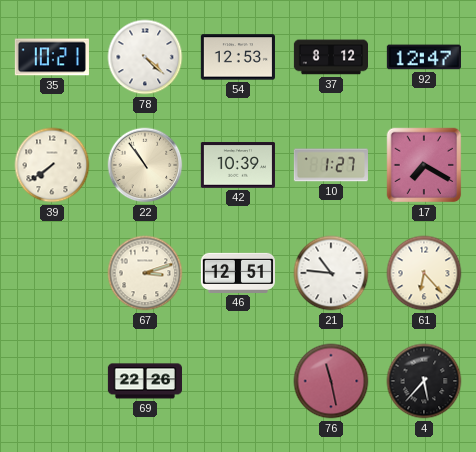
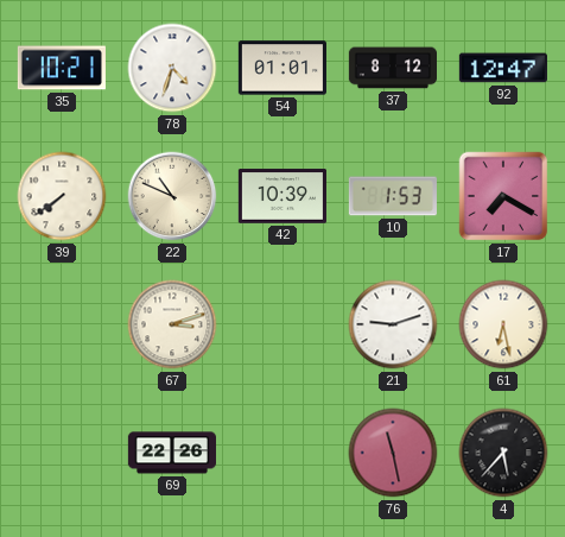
78: 4:22 -> 4:33
54: 12:53 -> 01:01
22: 10:54 -> 10:49
10: 1:27 -> 1:53
46: 12:51 -> none
21: 10:46 -> 9:12
61: 6:23 -> 6:28
